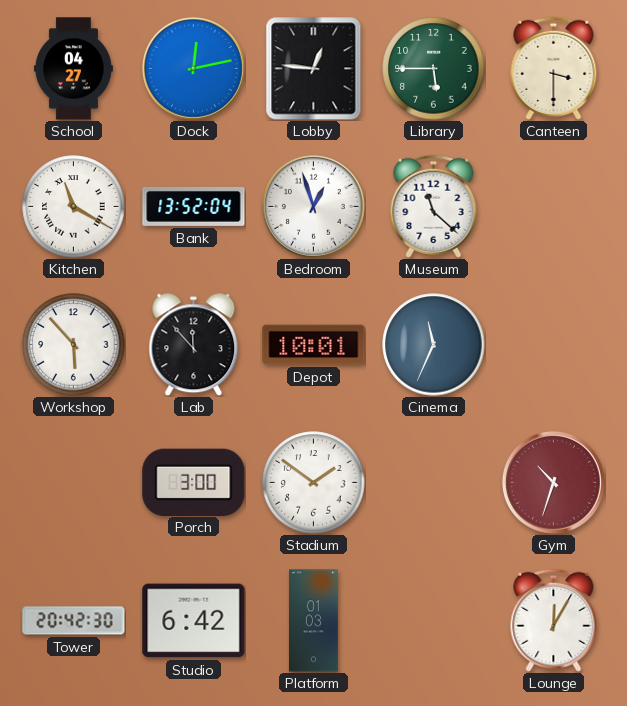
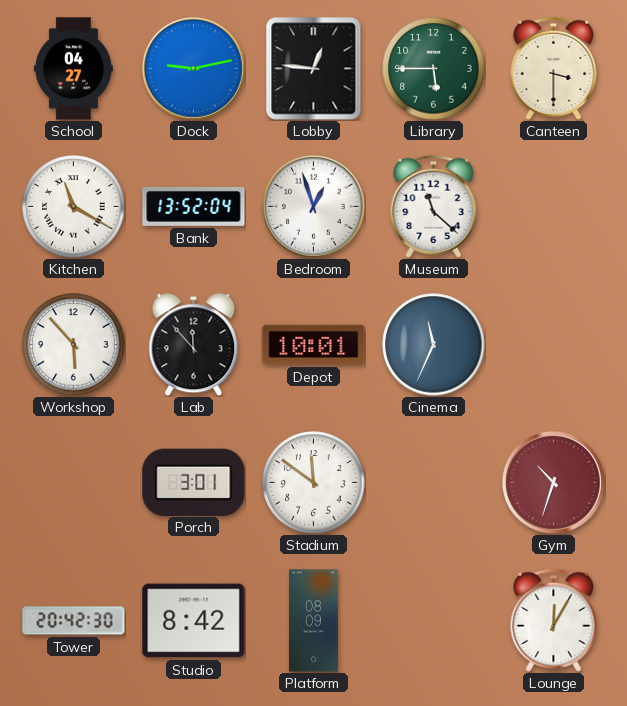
Dock: 12:13 -> 9:13
Porch: 3:00 -> 3:01
Stadium: 1:51 -> 11:51
Studio: 6:42 -> 8:42
Platform: 01:03 -> 08:09
